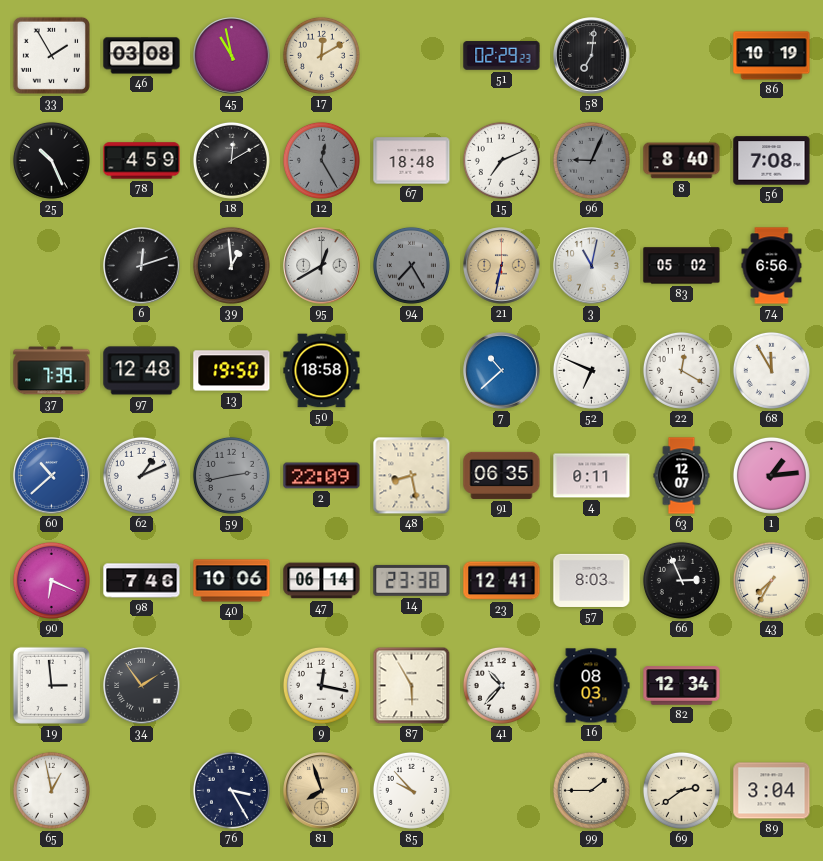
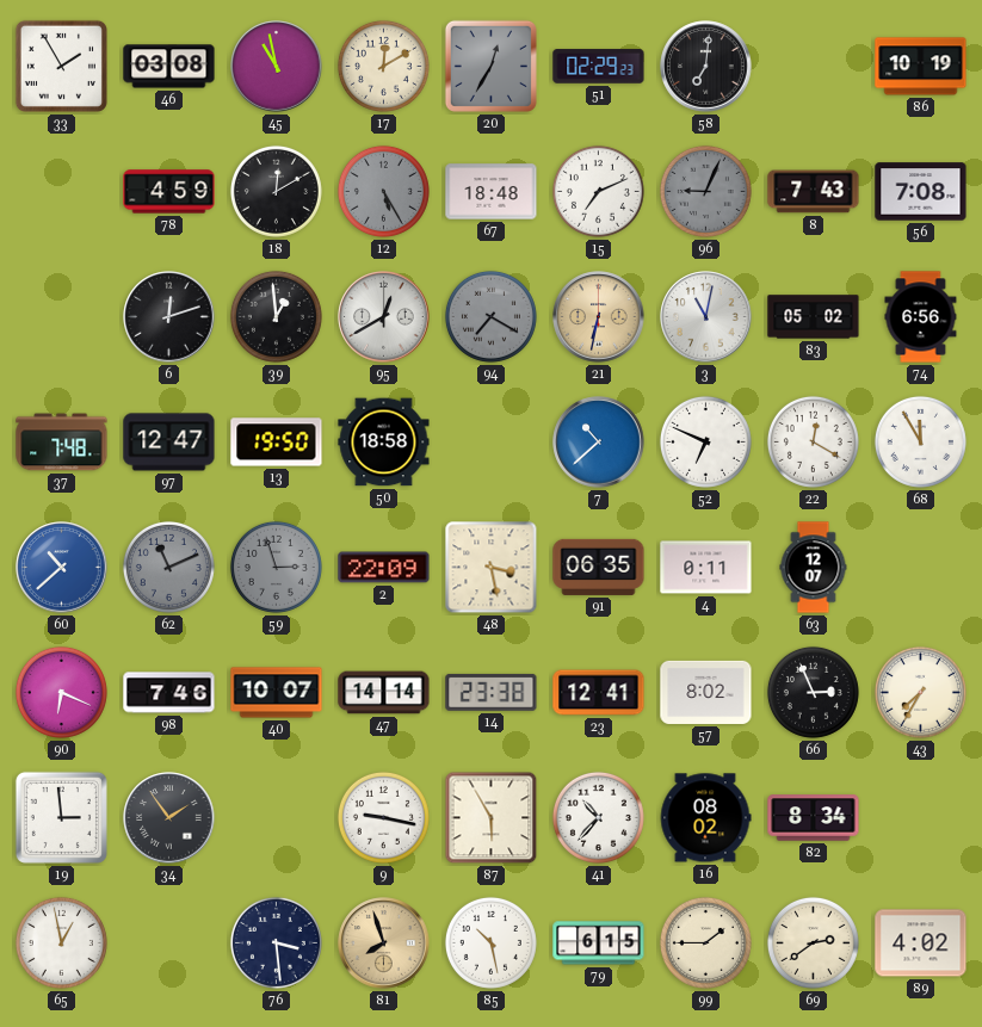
20: none -> 12:35
25: 10:26 -> none
12: 12:25 -> 5:25
8: 8:40 -> 7:43
94: 7:25 -> 7:20
37: 7:39 -> 7:48
97: 12:48 -> 12:47
62: 1:11 -> 11:11
62 dial: white -> grey
59: 2:43 -> 2:57
48: 8:28 -> 3:28
1: 1:14 -> none
40: 10:06 -> 10:07
47: 06:14 -> 14:14
57: 8:03 -> 8:02
9: 12:17 -> 9:17
16: 08:03 -> 08:02
82: 12:34 -> 8:34
76: 3:25 -> 3:29
85: 9:53 -> 10:28
79: none -> 6:15
89: 3:04 -> 4:02
